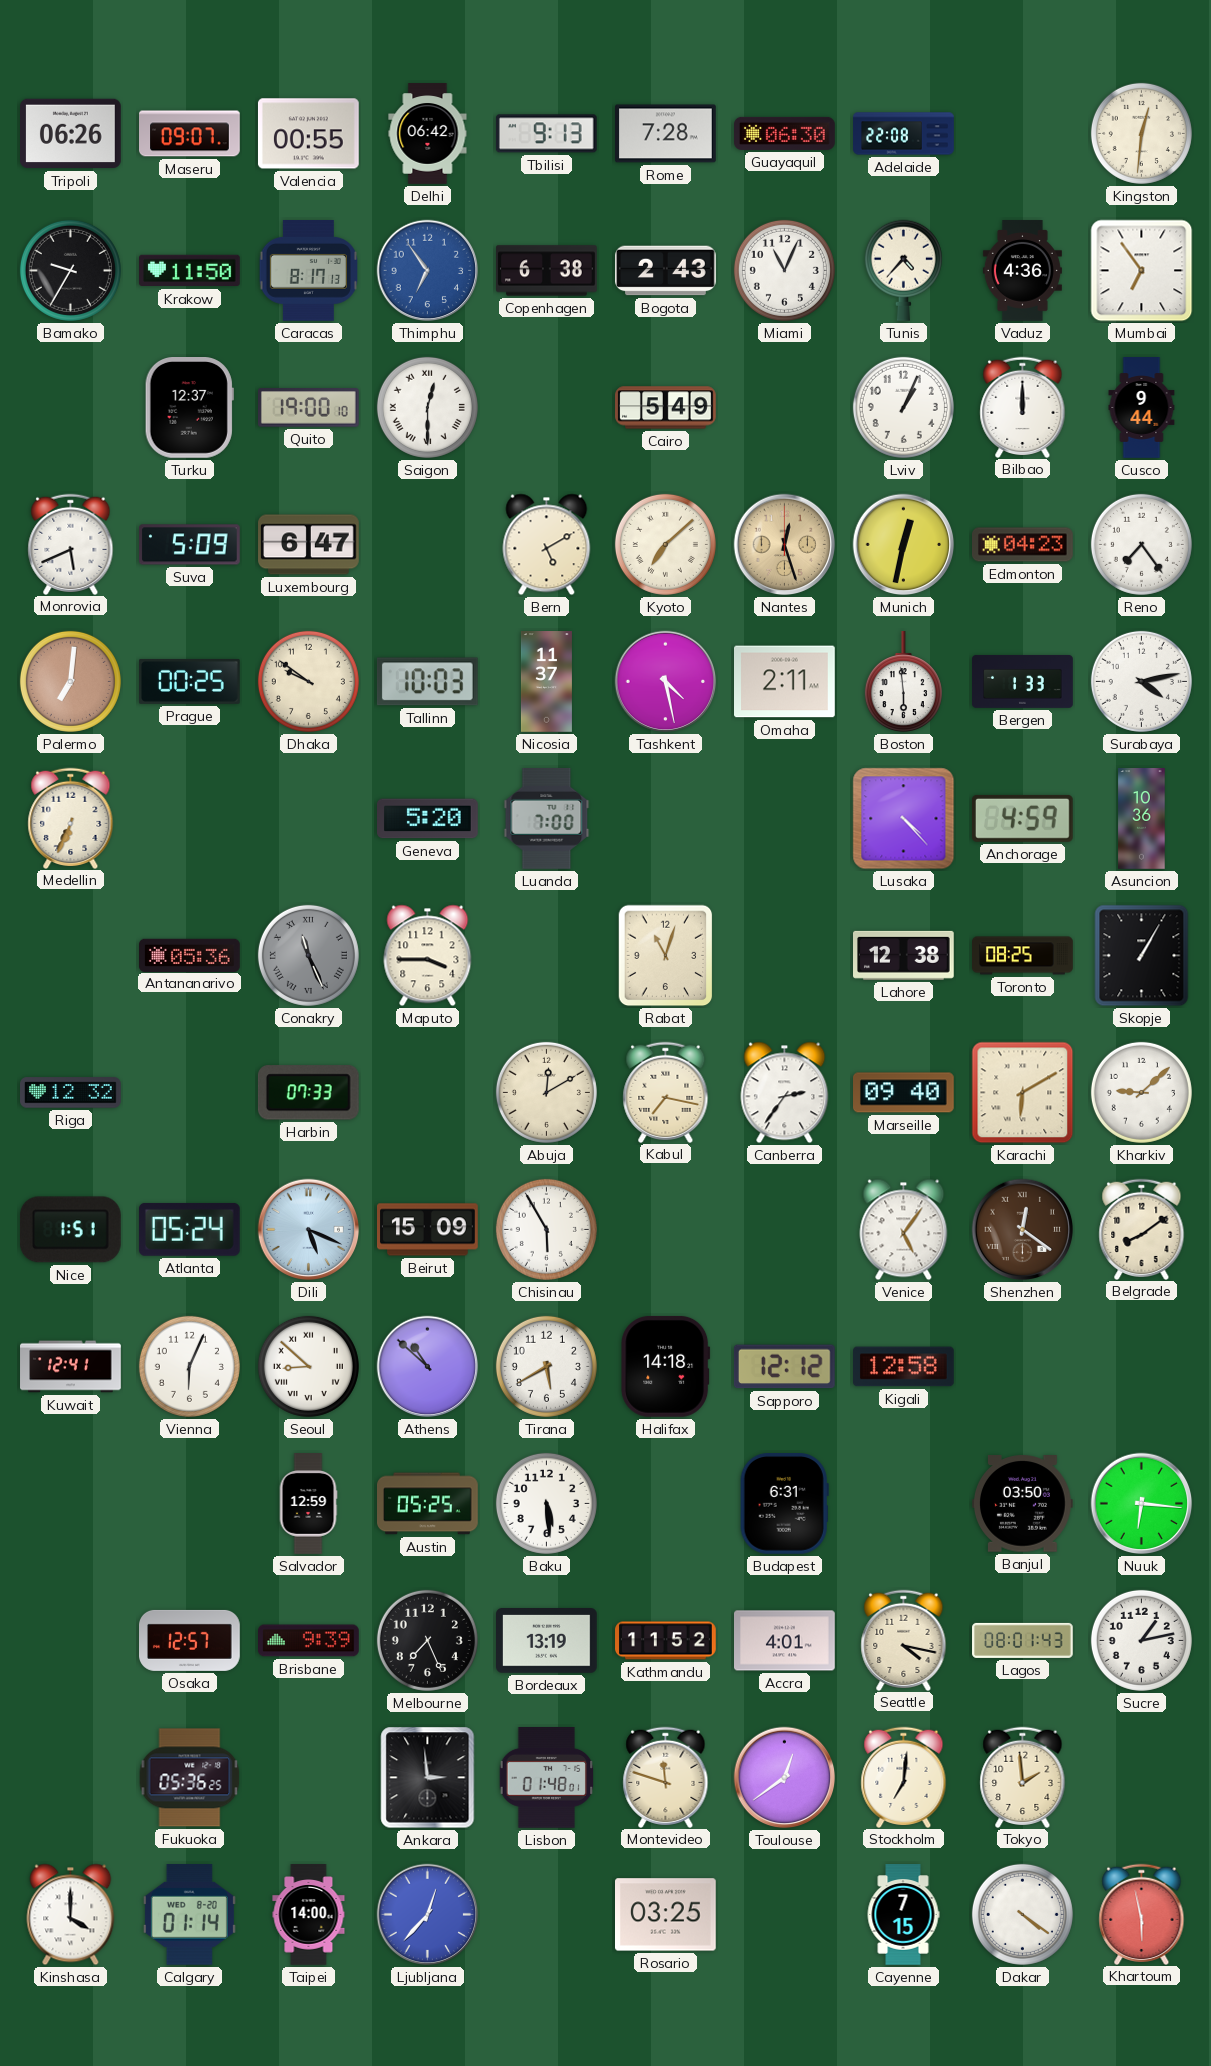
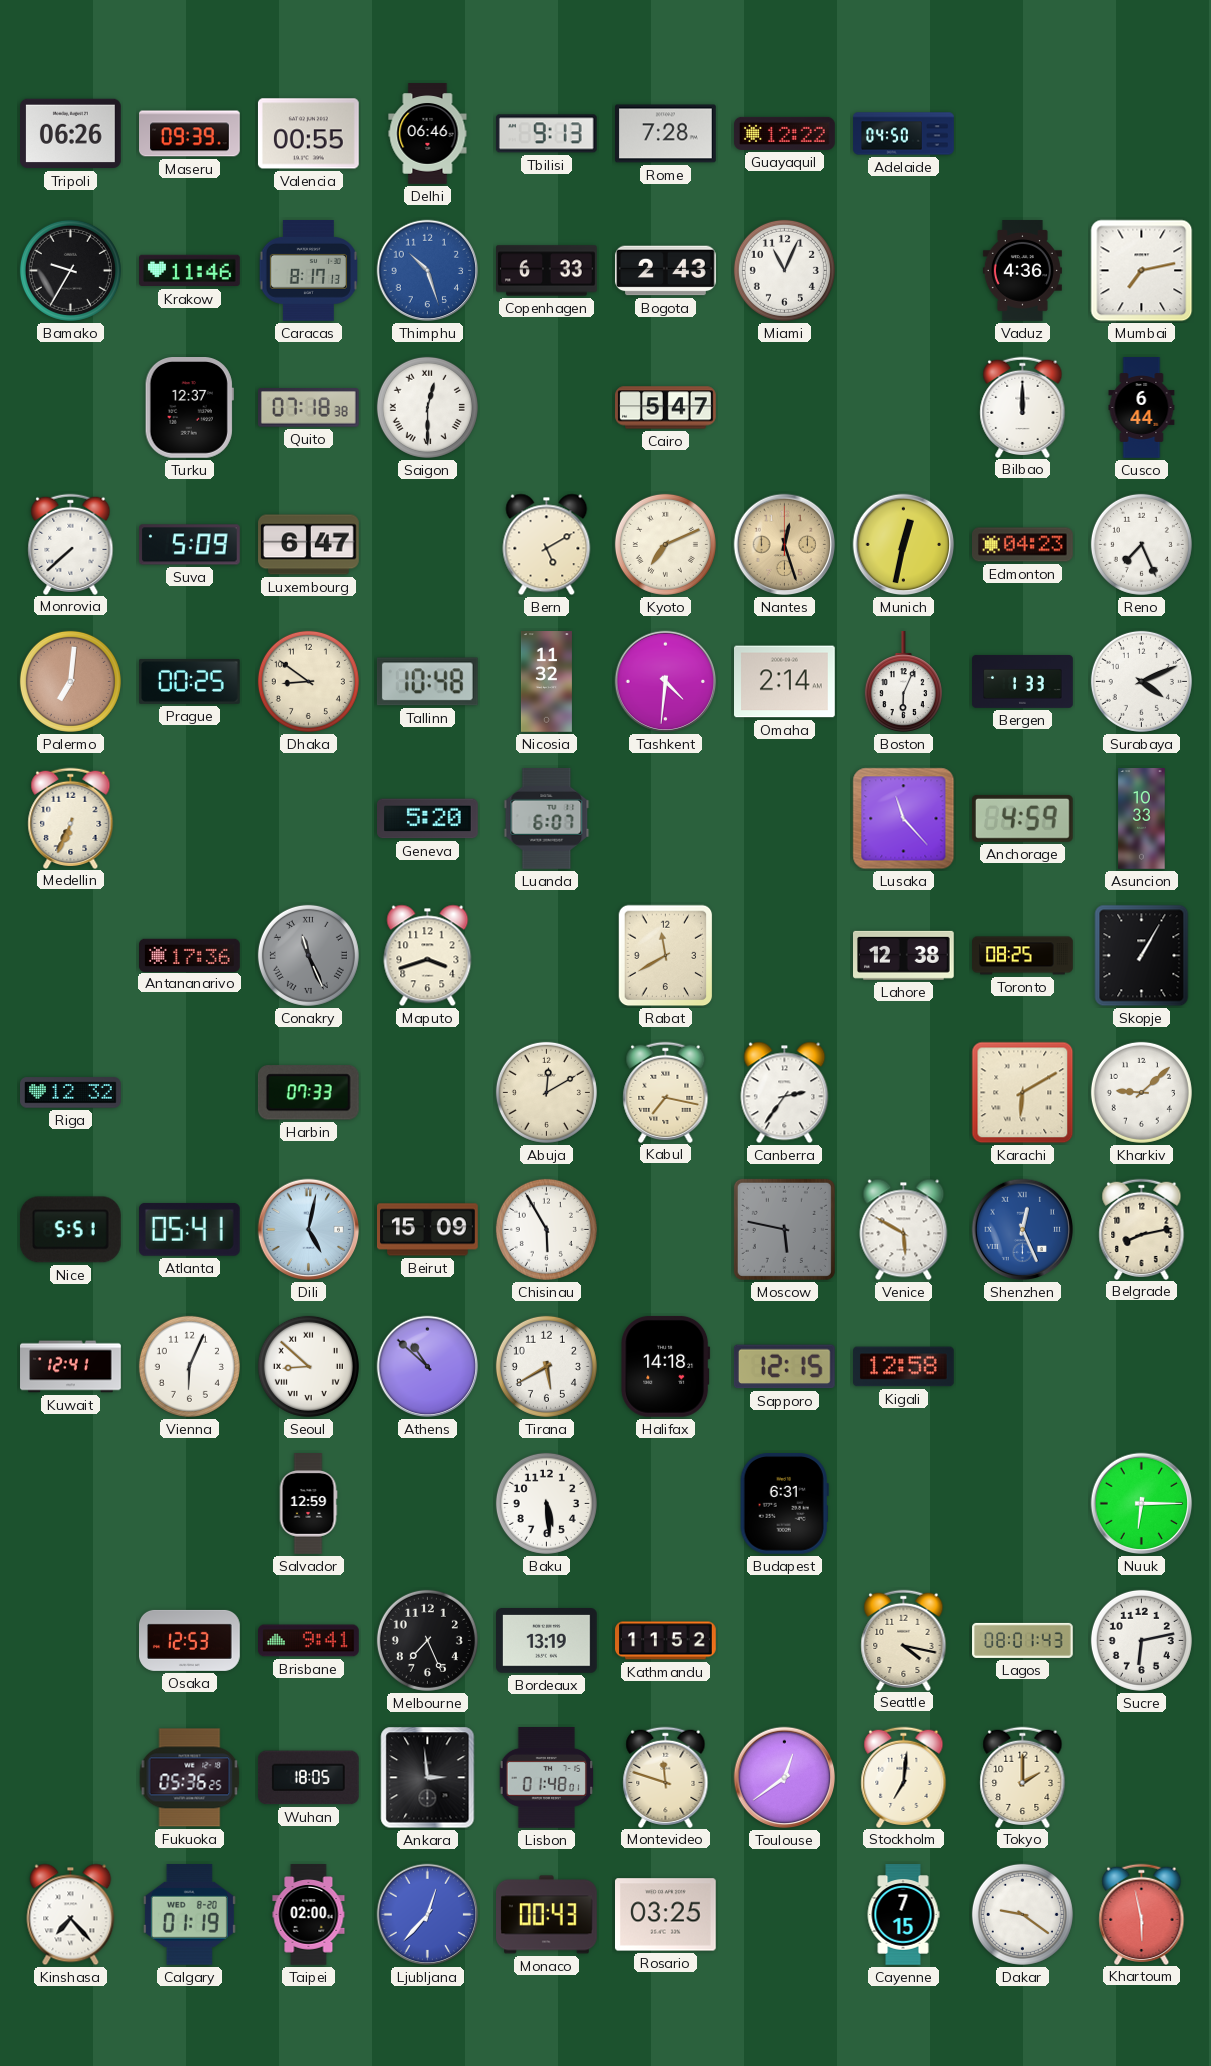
Maseru: 09:07 -> 09:39
Delhi: 06:42 -> 06:46
Guayaquil: 06:30 -> 12:22
Adelaide: 22:08 -> 04:50
Kingston: 12:31 -> none
Krakow: 11:50 -> 11:46
Thimphu: 6:54 -> 10:27
Copenhagen: 6:38 -> 6:33
Tunis: 4:37 -> none
Mumbai: 6:54 -> 7:13
Quito: 19:00 -> 07:18
Cairo: 5:49 -> 5:47
Lviv: 1:04 -> none
Cusco: 9:44 -> 6:44
Monrovia: 5:41 -> 7:38
Kyoto: 7:08 -> 7:11
Reno: 7:24 -> 7:26
Dhaka: 9:51 -> 8:51
Tallinn: 10:03 -> 10:48
Nicosia: 11:37 -> 11:32
Tashkent: 4:28 -> 4:31
Omaha: 2:11 -> 2:14
Boston: 5:59 -> 6:04
Surabaya: 4:13 -> 4:11
Luanda: 7:00 -> 6:07
Lusaka: 4:23 -> 11:23
Asuncion: 10:36 -> 10:33
Antananarivo: 05:36 -> 17:36
Maputo: 3:45 -> 3:42
Rabat: 11:03 -> 11:40
Marseille: 09:40 -> none
Nice: 1:51 -> 5:51
Atlanta: 05:24 -> 05:41
Dili: 5:19 -> 5:02
Moscow: none -> 5:47
Venice: 5:06 -> 5:50
Shenzhen: 12:21 -> 12:26
Shenzhen dial: brown -> blue
Belgrade: 8:09 -> 8:13
Sapporo: 12:12 -> 12:15
Austin: 05:25 -> none
Banjul: 03:50 -> none
Nuuk: 6:16 -> 6:15
Osaka: 12:57 -> 12:53
Brisbane: 9:39 -> 9:41
Accra: 4:01 -> none
Sucre: 1:13 -> 6:13
Wuhan: none -> 18:05
Tokyo: 1:59 -> 2:00
Kinshasa: 4:00 -> 7:23
Calgary: 01:14 -> 01:19
Taipei: 14:00 -> 02:00
Monaco: none -> 00:43
Dakar: 4:21 -> 9:21
